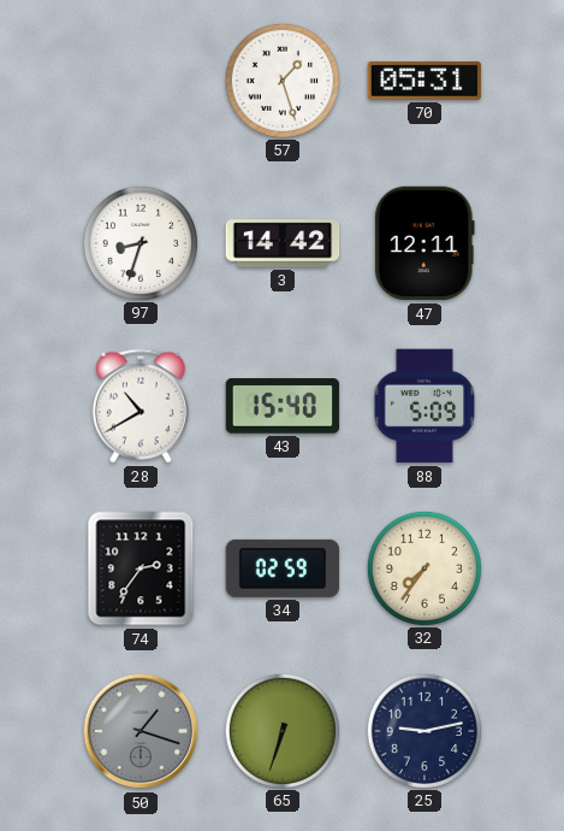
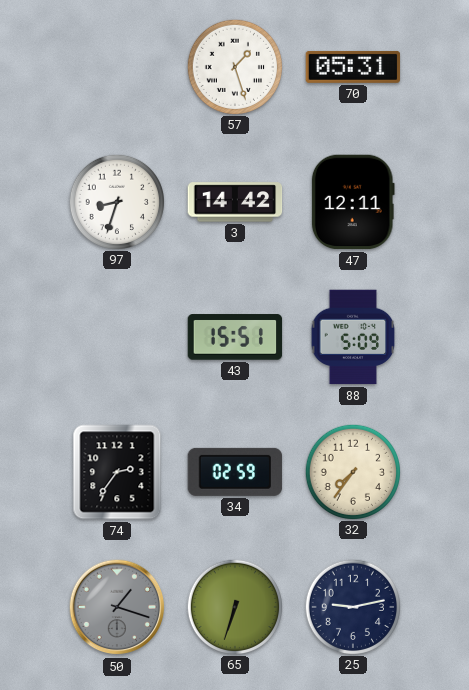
28: 10:40 -> none
43: 15:40 -> 15:51
